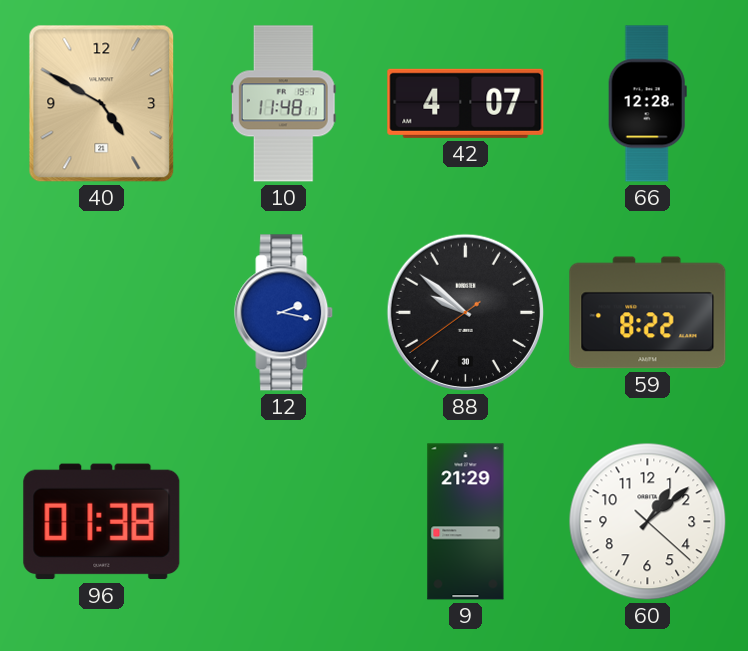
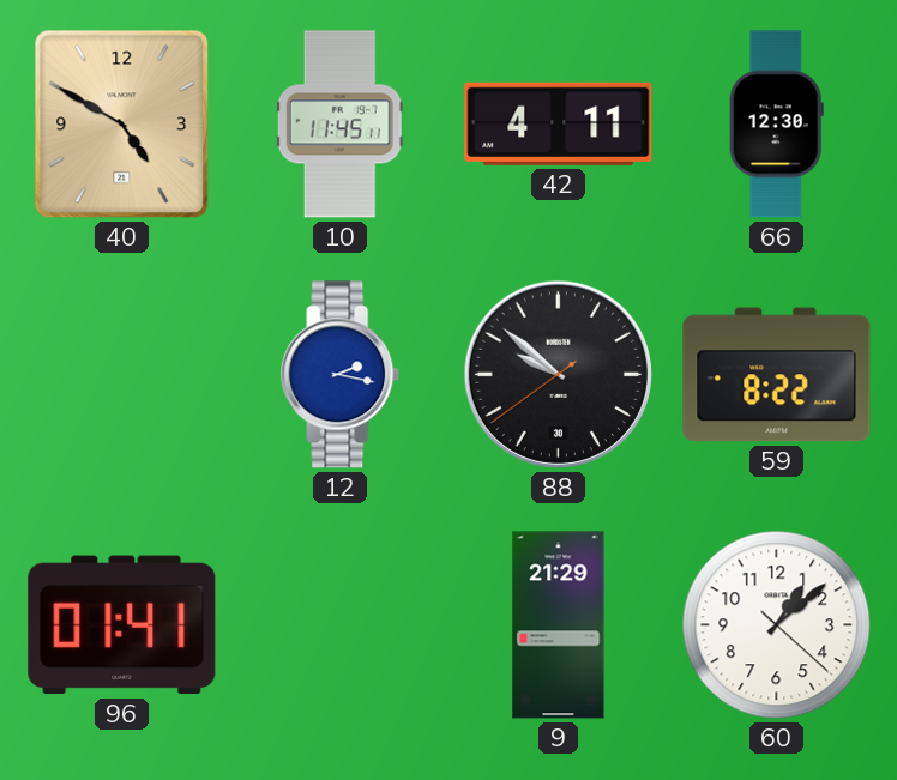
10: 11:48 -> 11:45
42: 4:07 -> 4:11
66: 12:28 -> 12:30
96: 01:38 -> 01:41
